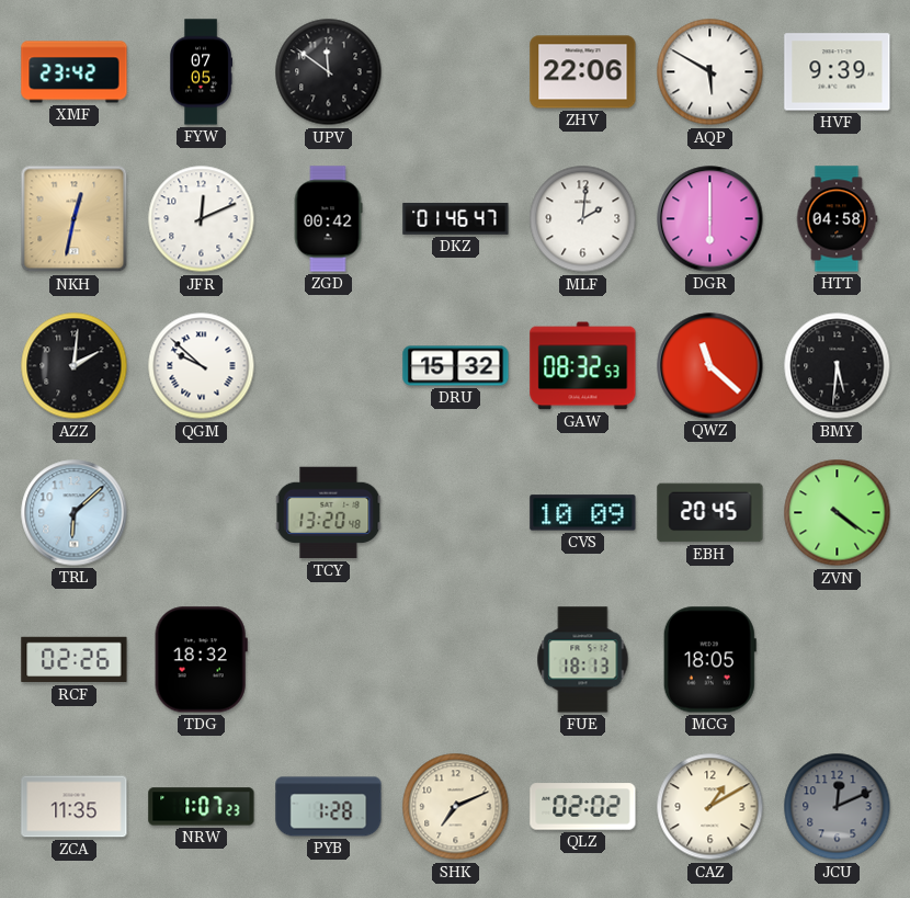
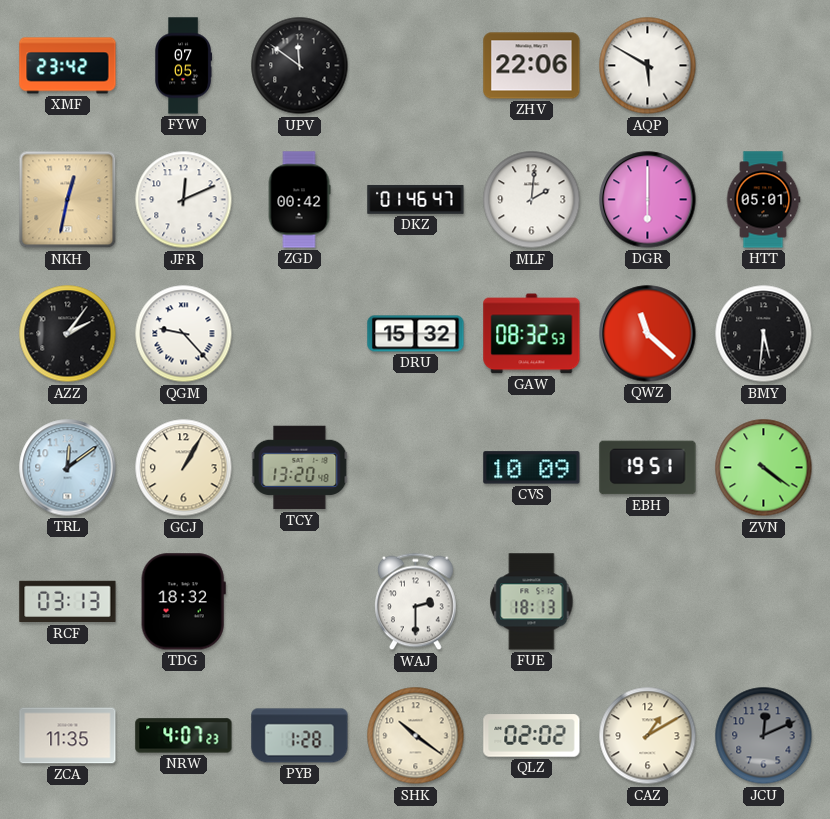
HVF: 9:39 -> none
HTT: 04:58 -> 05:01
AZZ: 2:01 -> 2:06
QGM: 9:52 -> 9:23
TRL: 6:08 -> 12:09
GCJ: none -> 1:05
EBH: 20:45 -> 19:51
RCF: 02:26 -> 03:13
WAJ: none -> 2:30
MCG: 18:05 -> none
NRW: 1:07 -> 4:07
SHK: 7:11 -> 10:21
